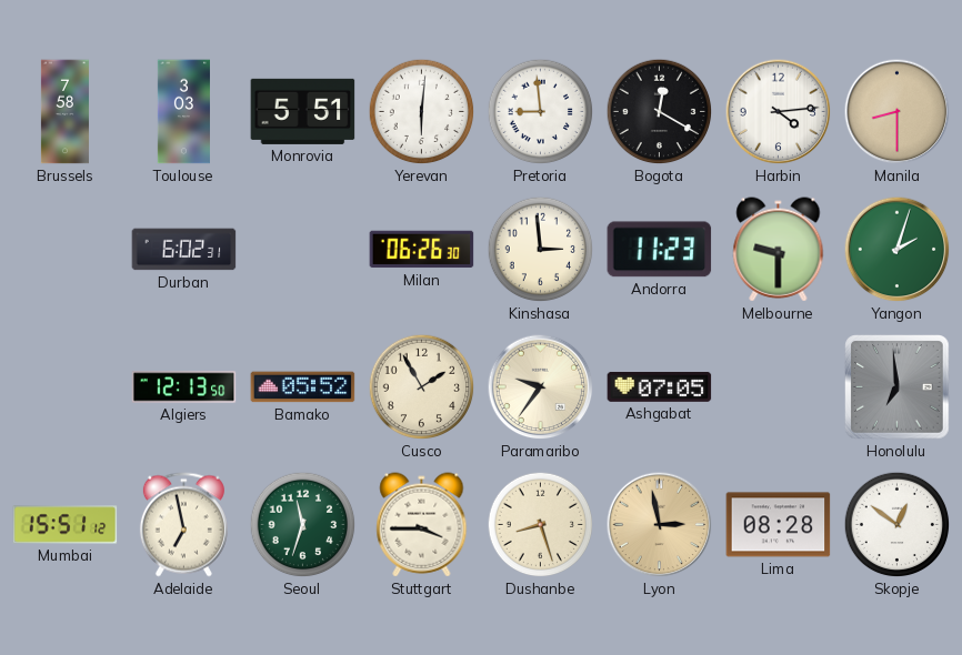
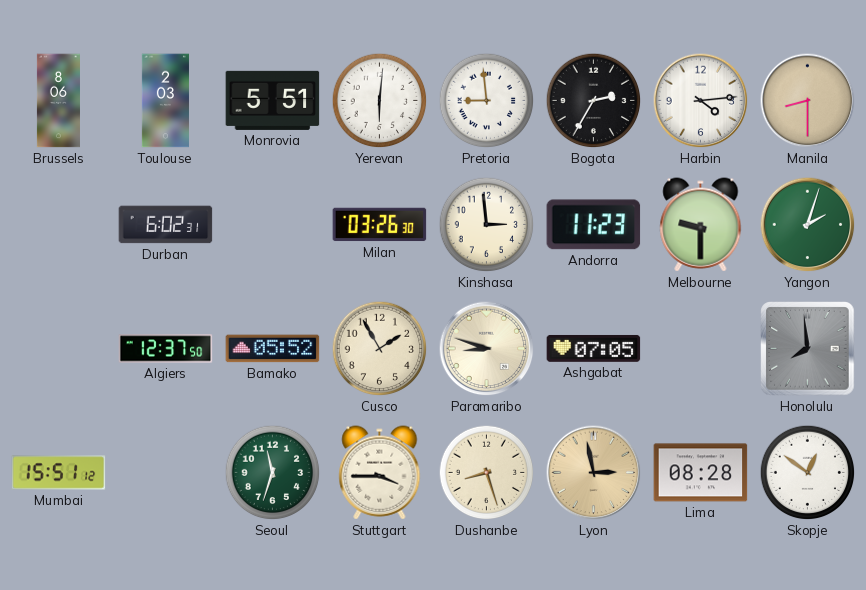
Brussels: 7:58 -> 8:06
Toulouse: 3:03 -> 2:03
Bogota: 12:20 -> 2:35
Milan: 06:26 -> 03:26
Algiers: 12:13 -> 12:37
Paramaribo: 9:36 -> 8:48
Honolulu: 6:59 -> 7:59
Adelaide: 6:58 -> none
